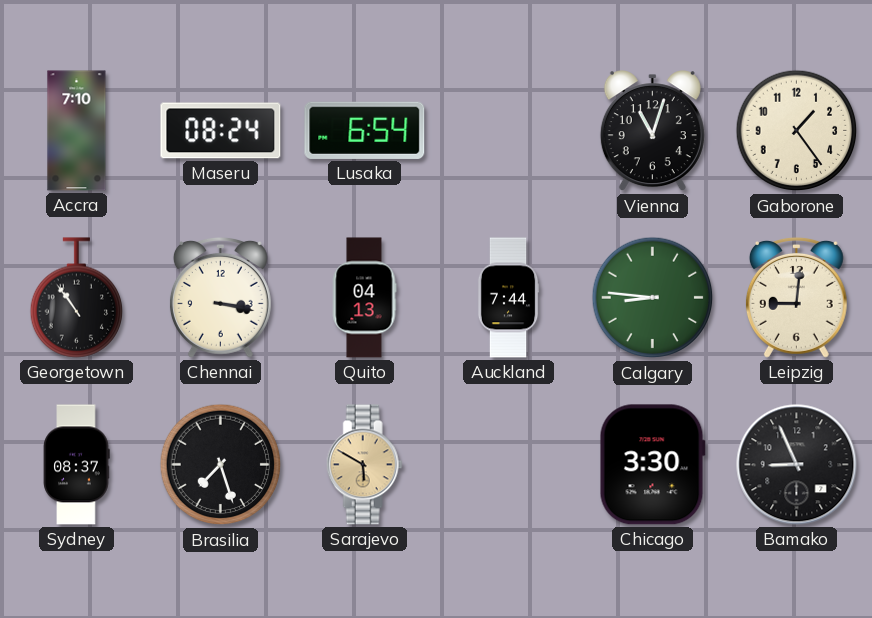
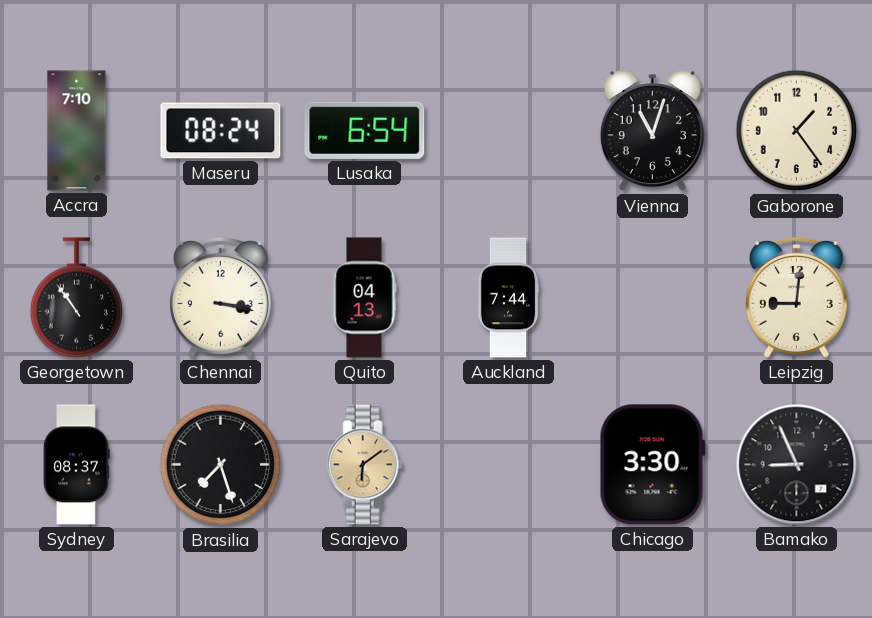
Calgary: 8:46 -> none
Sarajevo: 5:50 -> 6:09
